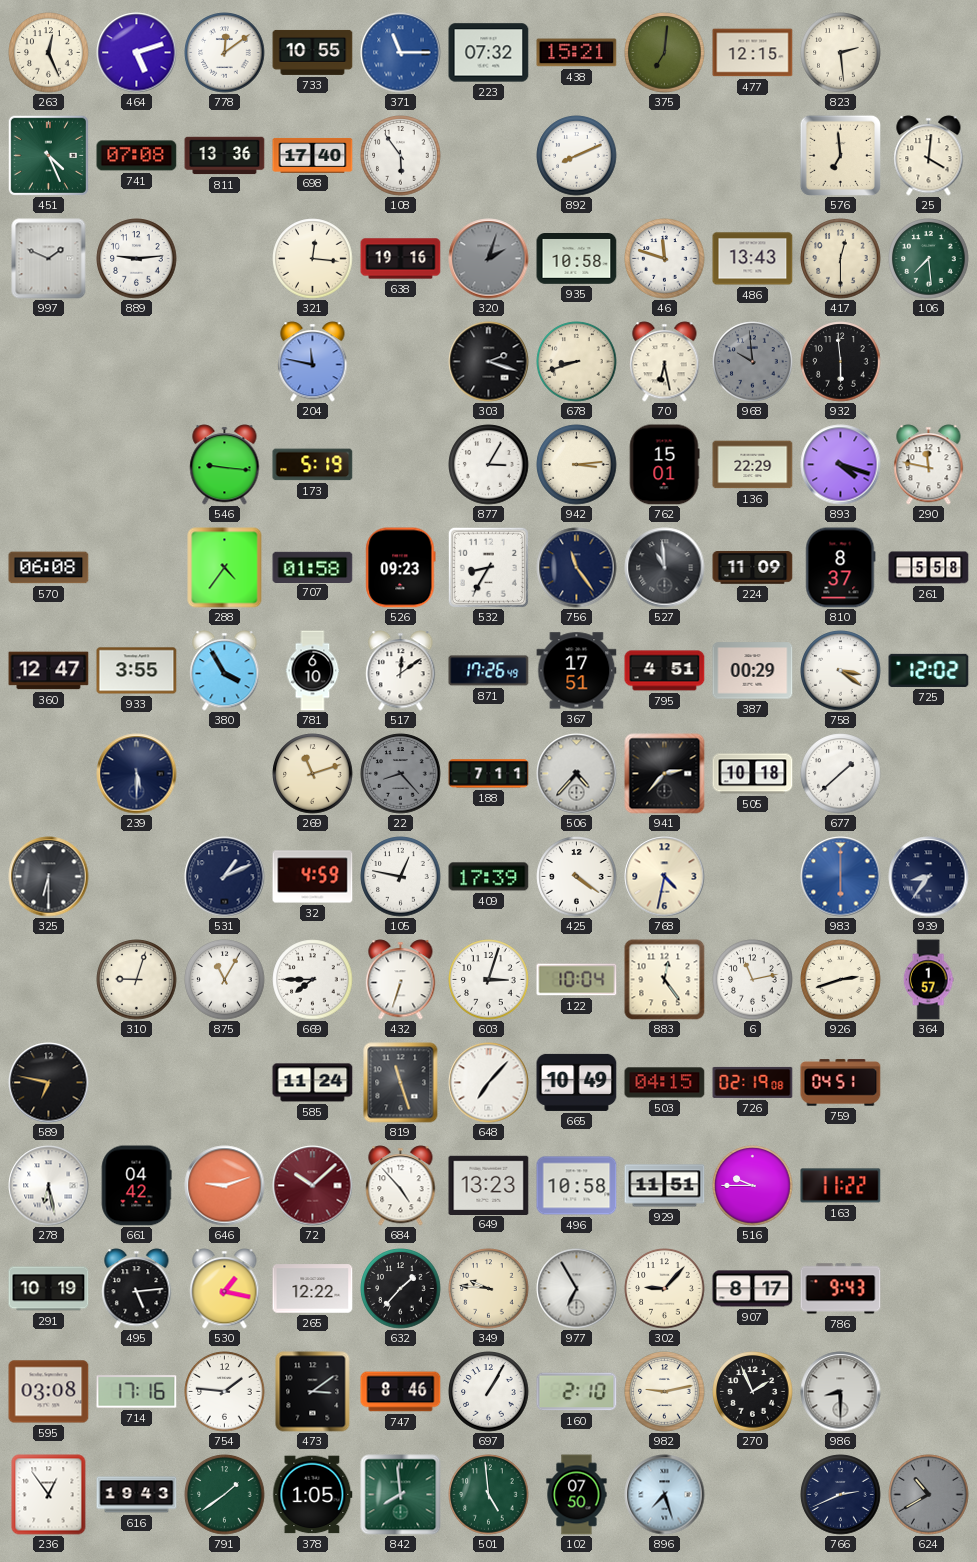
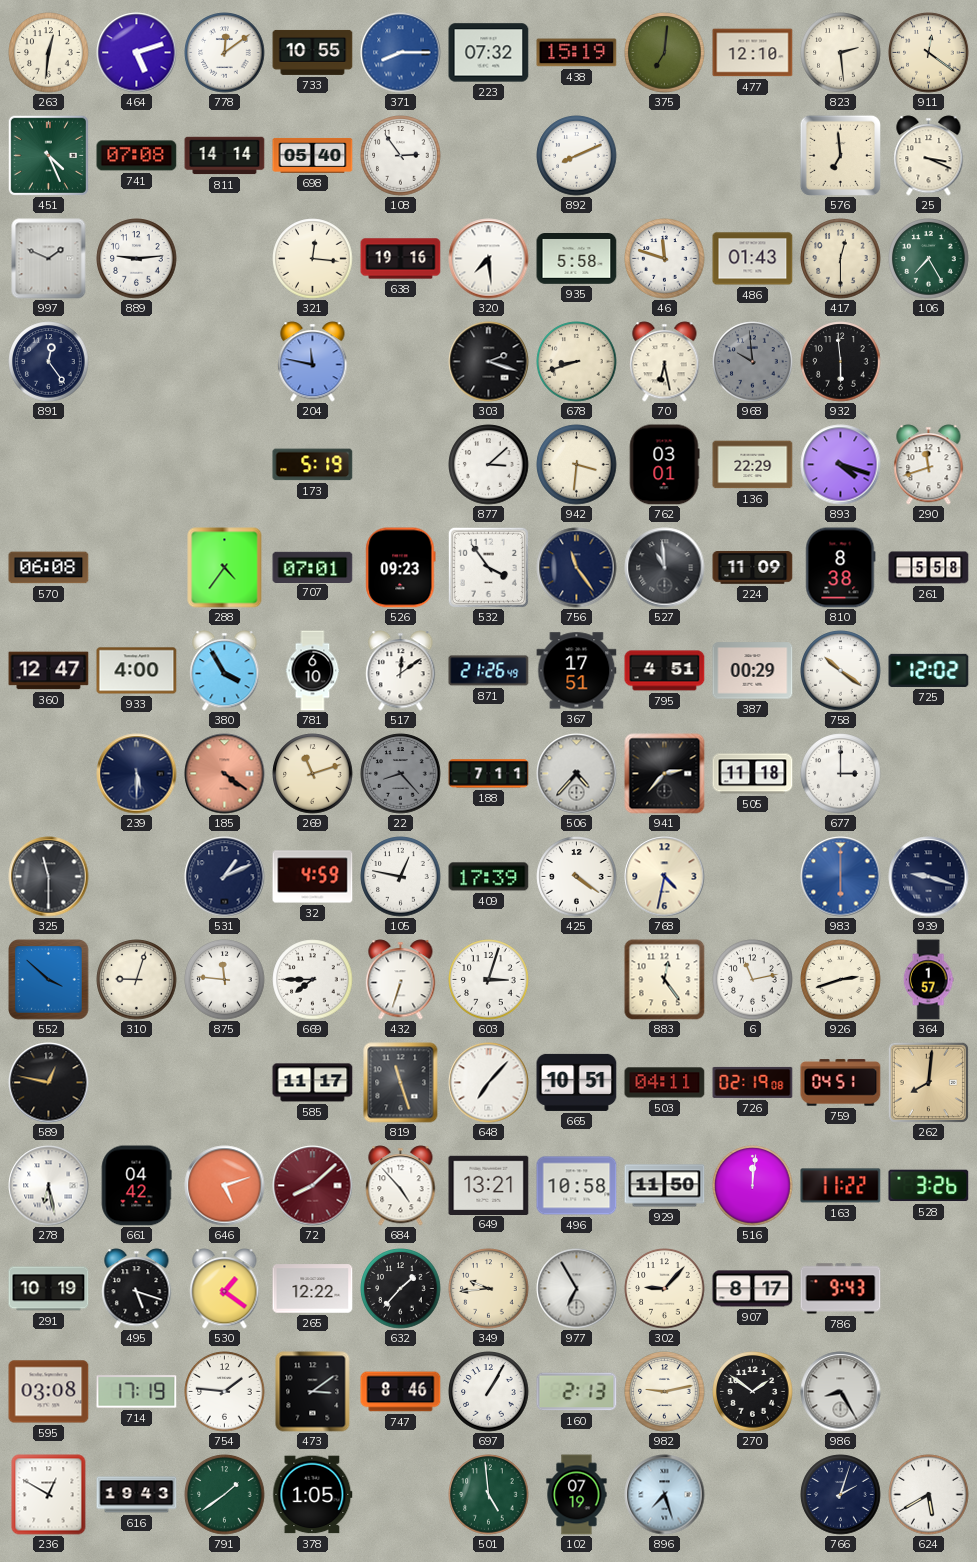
263: 12:26 -> 12:31
371: 11:15 -> 8:15
438: 15:21 -> 15:19
477: 12:15 -> 12:10
911: none -> 12:21
811: 13:36 -> 14:14
698: 17:40 -> 05:40
108: 5:54 -> 2:54
25: 4:01 -> 3:19
320: 2:03 -> 7:29
320 dial: grey -> white
935: 10:58 -> 5:58
486: 13:43 -> 01:43
106: 7:29 -> 7:25
891: none -> 12:24
546: 9:16 -> none
877: 3:05 -> 3:08
942: 3:14 -> 3:31
762: 15:01 -> 03:01
290: 11:47 -> 11:42
707: 01:58 -> 07:01
532: 8:35 -> 3:54
810: 8:37 -> 8:38
933: 3:55 -> 4:00
871: 17:26 -> 21:26
758: 3:21 -> 10:21
185: none -> 4:21
505: 10:18 -> 11:18
677: 1:38 -> 3:00
325: 6:30 -> 11:30
939: 8:36 -> 9:18
552: none -> 3:52
875: 11:05 -> 11:46
122: 10:04 -> none
589: 6:47 -> 12:47
585: 11:24 -> 11:17
665: 10:49 -> 10:51
503: 04:15 -> 04:11
262: none -> 8:01
646: 9:12 -> 5:12
72: 10:08 -> 8:08
649: 13:23 -> 13:21
929: 11:51 -> 11:50
516: 9:45 -> 12:01
528: none -> 3:26
495: 5:14 -> 5:18
530: 1:17 -> 1:21
349: 9:46 -> 9:44
714: 17:16 -> 17:19
160: 2:10 -> 2:13
270: 1:56 -> 1:51
986: 8:30 -> 8:25
236: 12:54 -> 12:50
842: 7:59 -> none
102: 07:50 -> 07:19
766: 2:41 -> 2:03
624: 10:40 -> 5:40
624 dial: grey -> white
